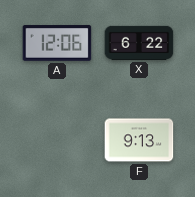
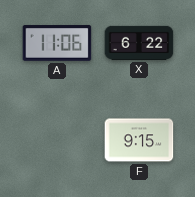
A: 12:06 -> 11:06
F: 9:13 -> 9:15
